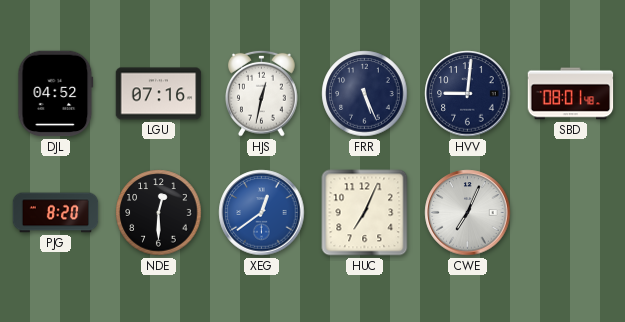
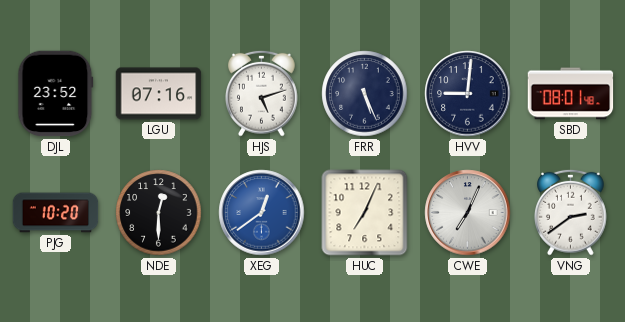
DJL: 04:52 -> 23:52
HJS: 12:32 -> 5:12
PJG: 8:20 -> 10:20
VNG: none -> 2:39
